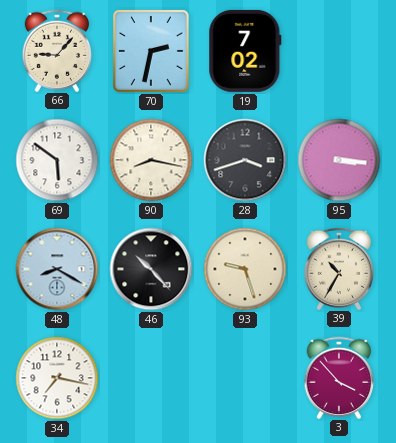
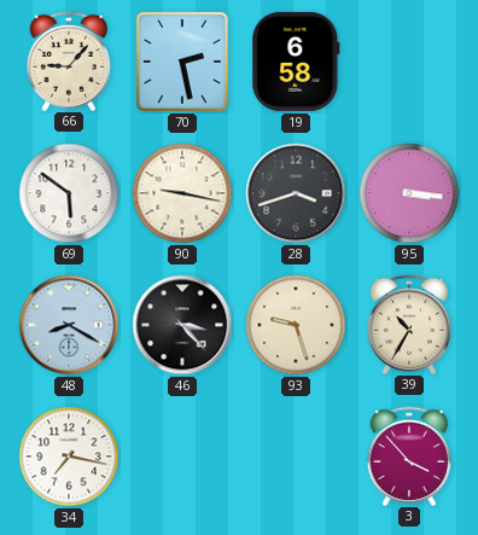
70: 2:32 -> 2:28
19: 7:02 -> 6:58
90: 8:17 -> 9:17
46: 10:23 -> 3:23
